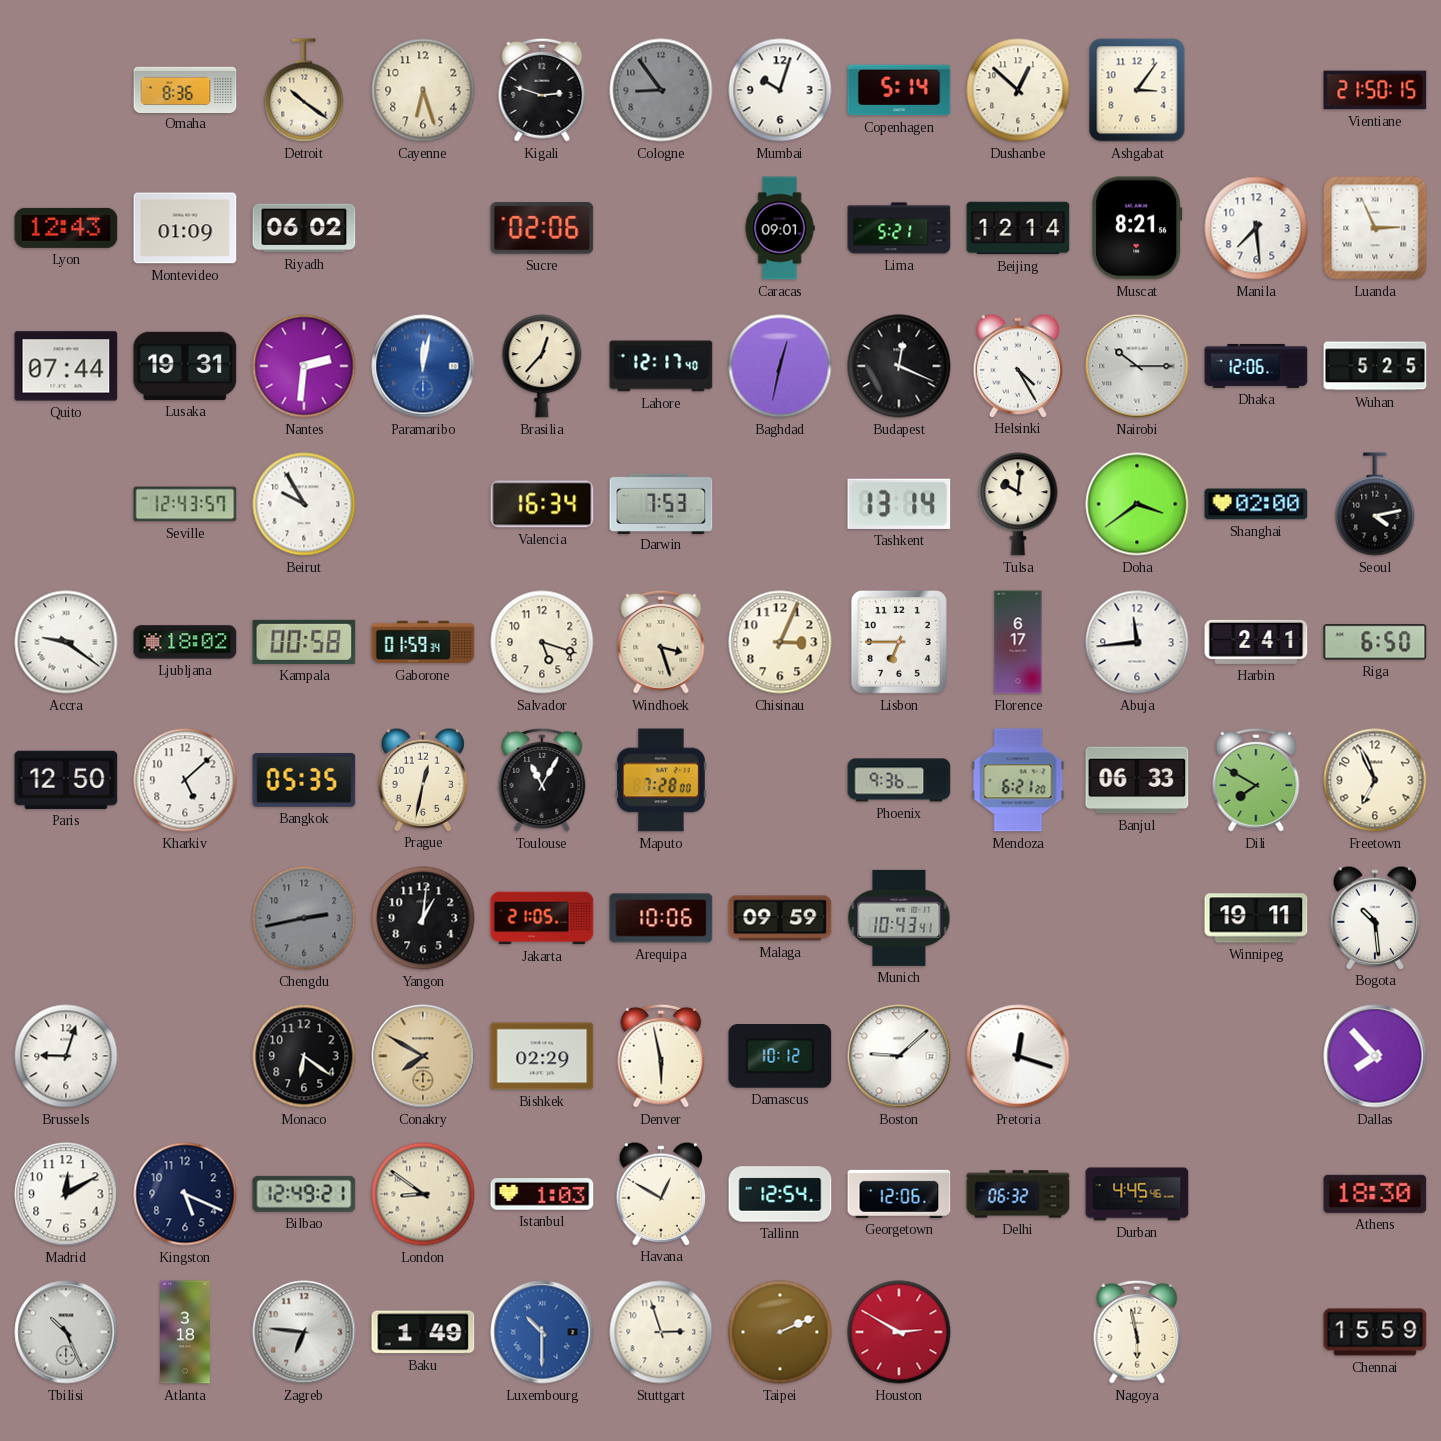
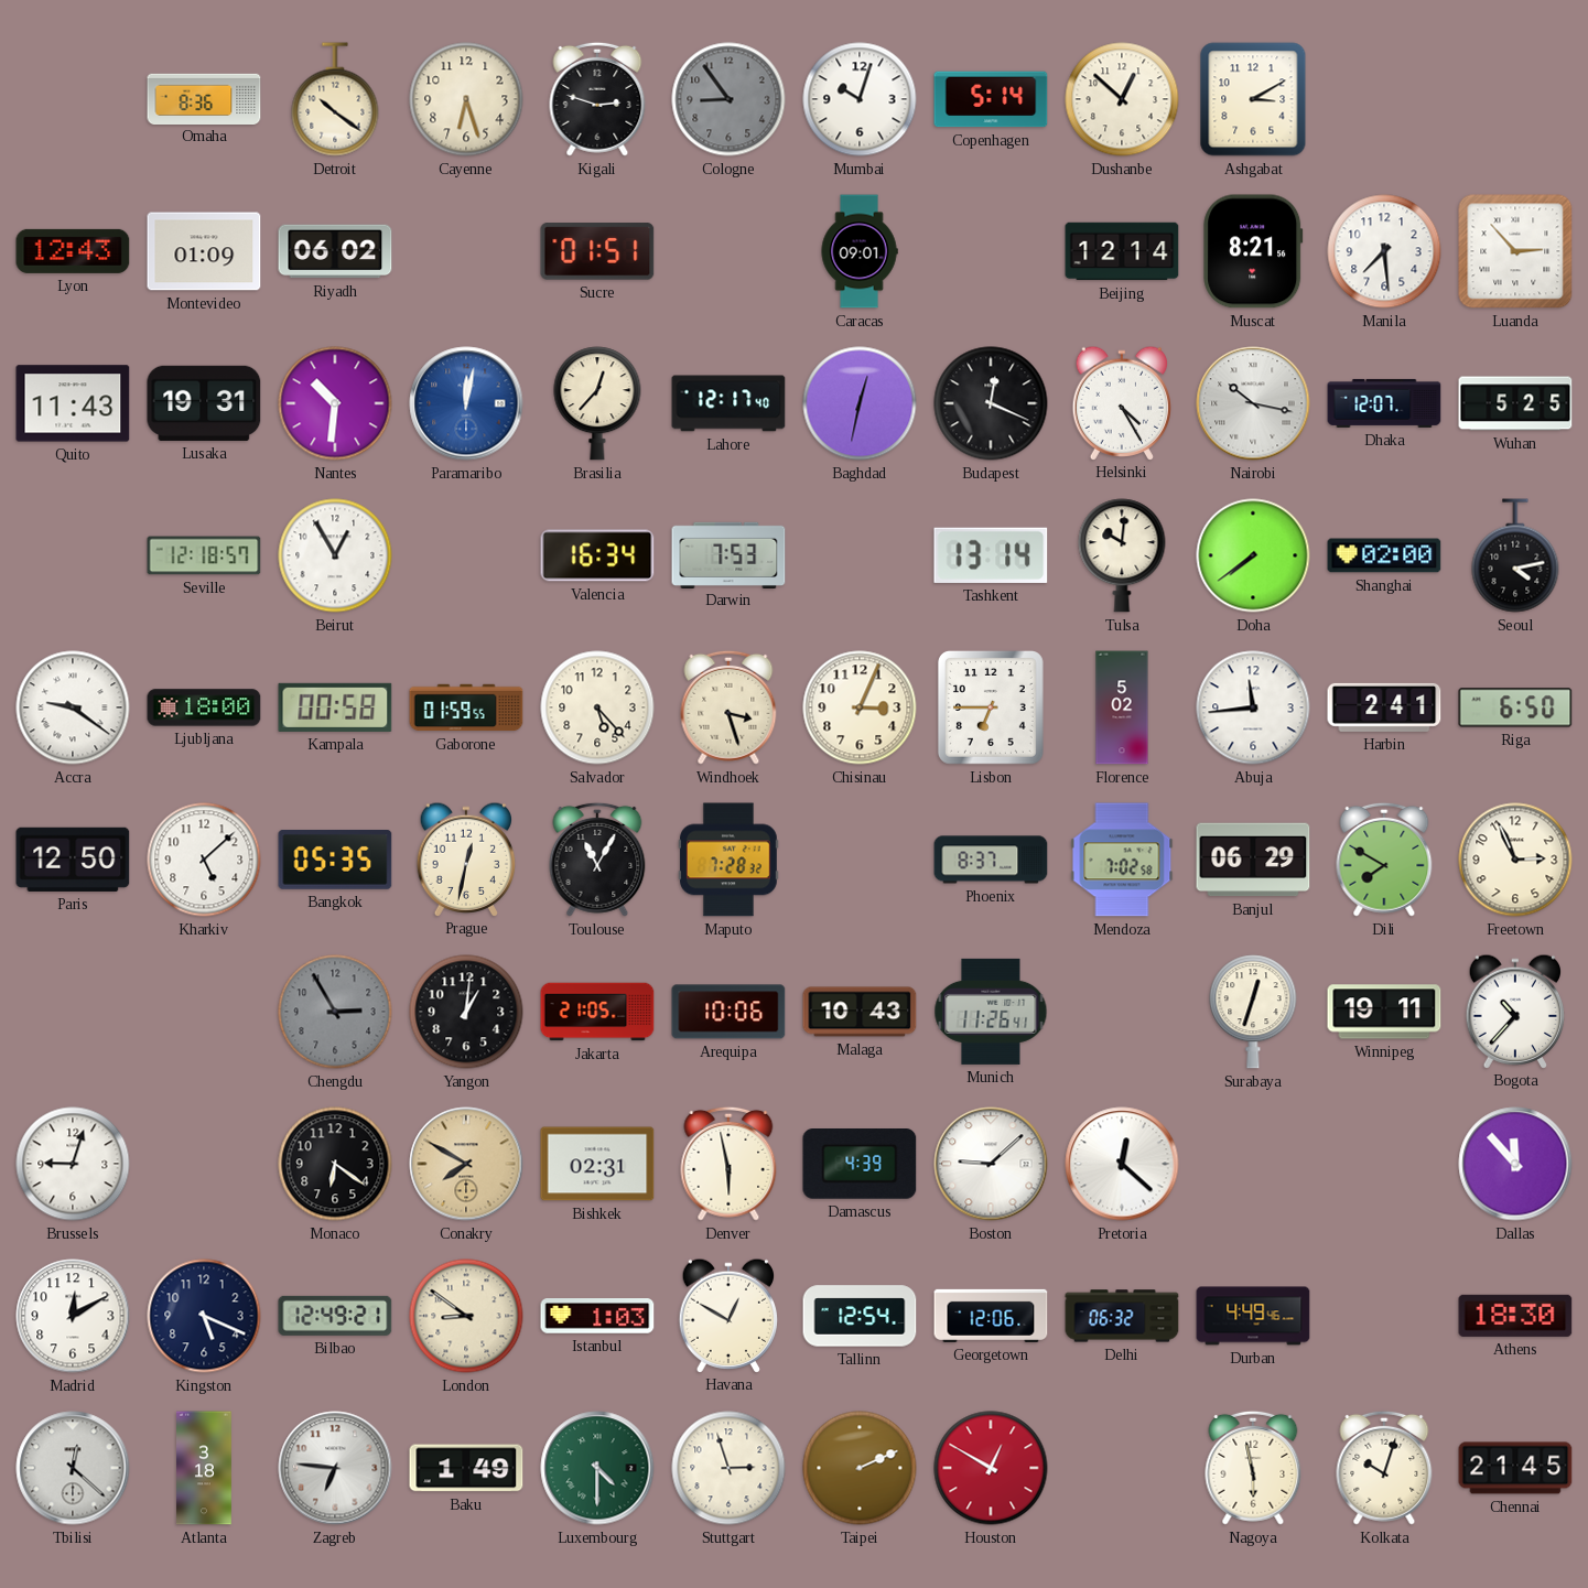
Ashgabat: 3:06 -> 3:10
Vientiane: 21:50 -> none
Sucre: 02:06 -> 01:51
Lima: 5:21 -> none
Luanda: 2:56 -> 2:53
Quito: 07:44 -> 11:43
Nantes: 2:31 -> 10:31
Nairobi: 10:15 -> 10:17
Dhaka: 12:06 -> 12:07
Seville: 12:43 -> 12:18
Beirut: 9:55 -> 12:55
Doha: 3:39 -> 7:39
Ljubljana: 18:02 -> 18:00
Gaborone: 01:59:34 -> 01:59:55
Salvador: 5:18 -> 5:23
Florence: 6:17 -> 5:02
Maputo: 7:28:00 -> 7:28:32
Phoenix: 9:36 -> 8:37
Mendoza: 6:21 -> 7:02
Banjul: 06:33 -> 06:29
Freetown: 6:56 -> 2:56
Chengdu: 2:43 -> 2:55
Malaga: 09:59 -> 10:43
Munich: 10:43 -> 11:26
Surabaya: none -> 12:33
Bogota: 10:29 -> 10:37
Bishkek: 02:29 -> 02:31
Damascus: 10:12 -> 4:39
Pretoria: 12:18 -> 12:22
Dallas: 7:53 -> 11:53
Durban: 4:45 -> 4:49
Tbilisi: 10:26 -> 12:22
Luxembourg: 10:30 -> 4:30
Luxembourg dial: blue -> green
Houston: 2:50 -> 12:50
Kolkata: none -> 10:03
Chennai: 15:59 -> 21:45
